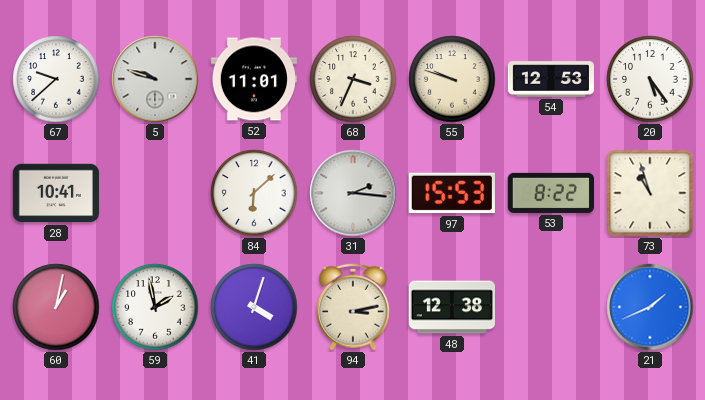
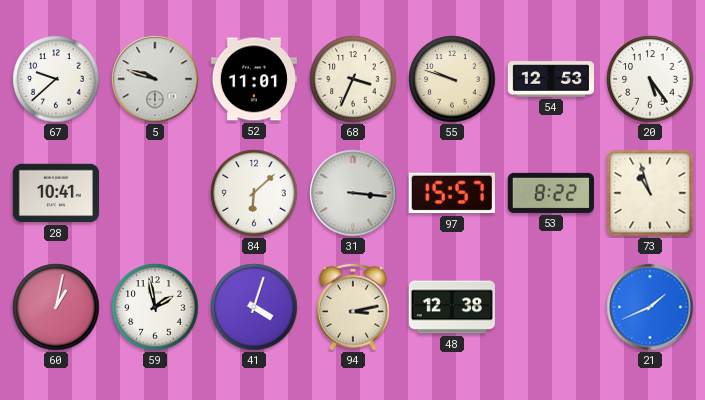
31: 2:16 -> 3:16
97: 15:53 -> 15:57
